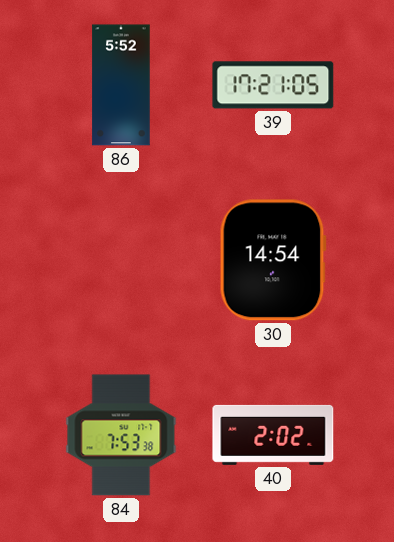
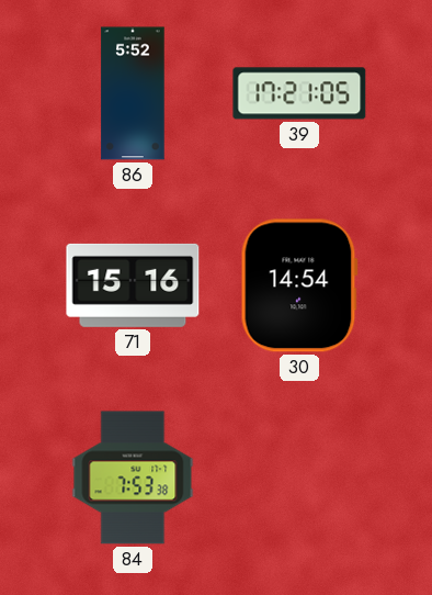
71: none -> 15:16
40: 2:02 -> none
